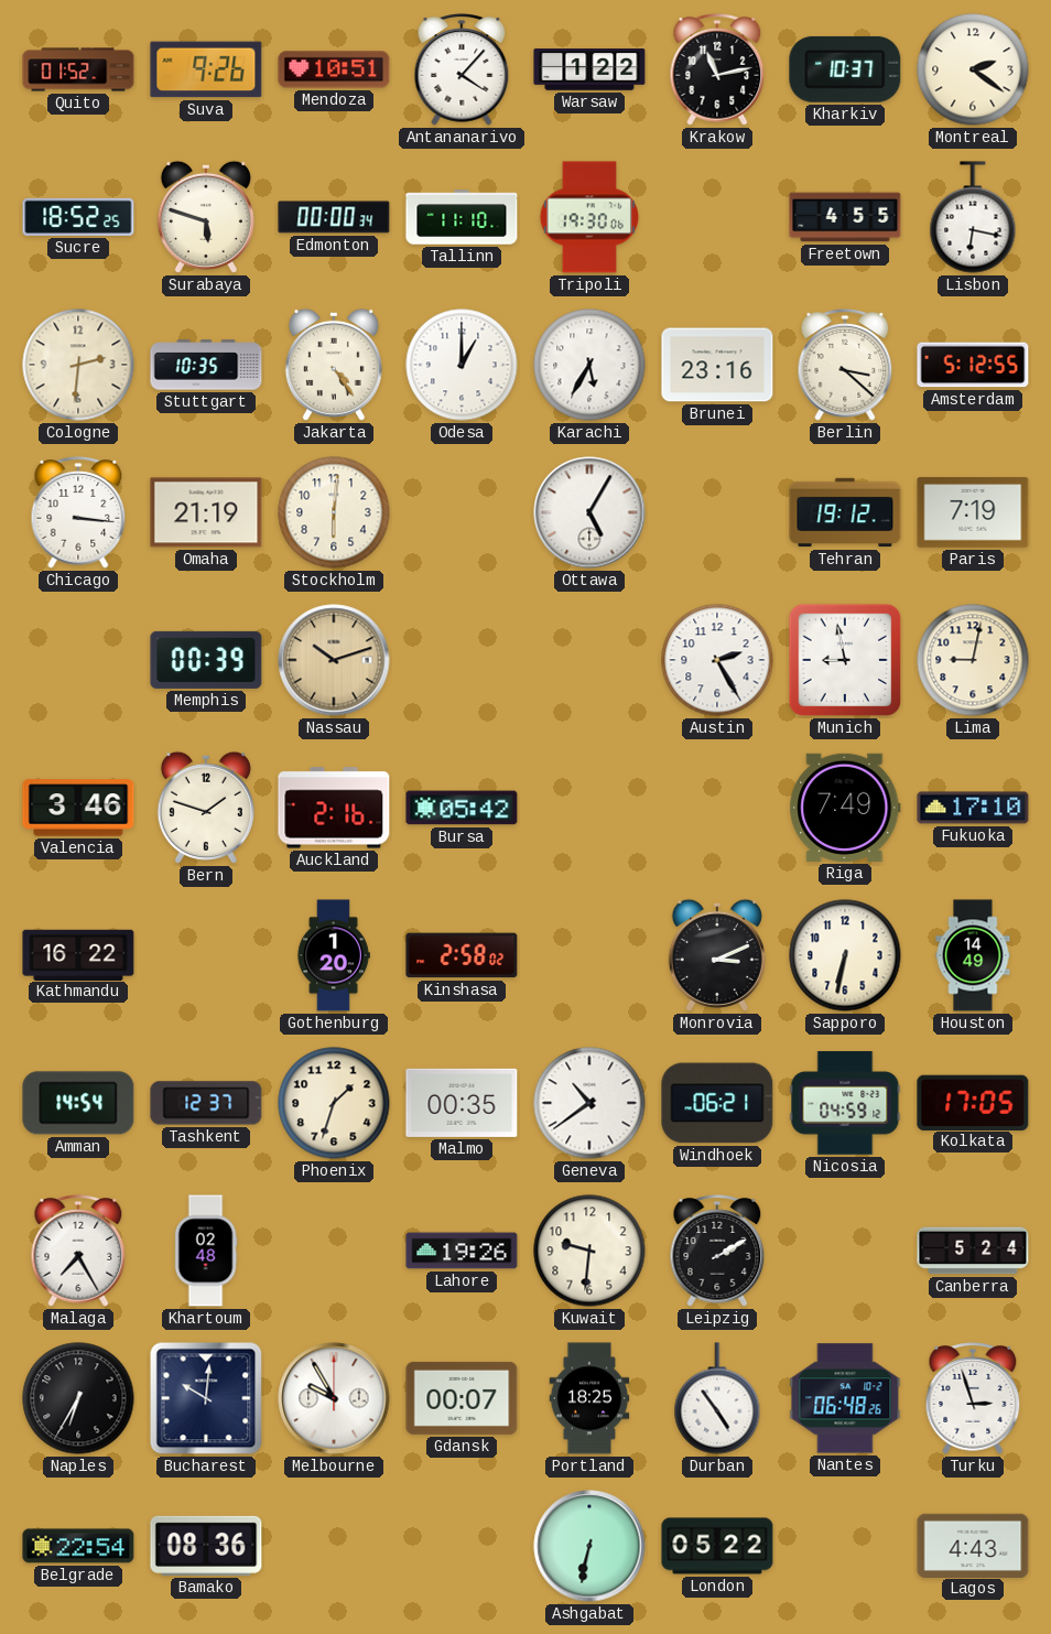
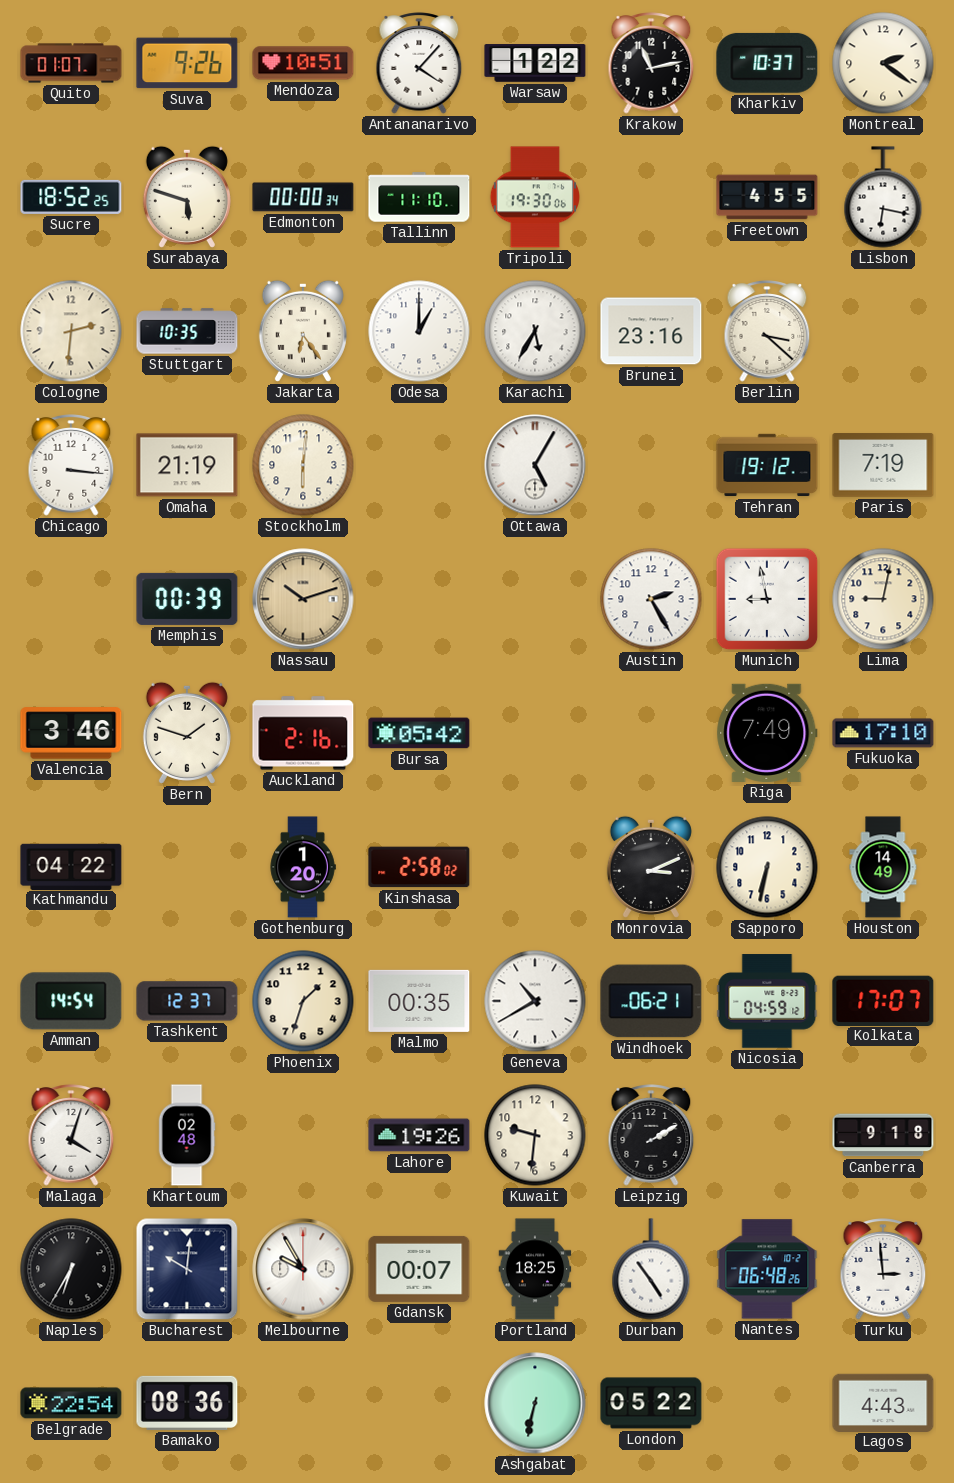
Quito: 01:52 -> 01:07
Jakarta: 4:24 -> 6:24
Amsterdam: 5:12 -> none
Kathmandu: 16:22 -> 04:22
Geneva: 10:39 -> 10:40
Kolkata: 17:05 -> 17:07
Malaga: 7:25 -> 4:03
Canberra: 5:24 -> 9:18
Turku: 2:57 -> 2:59
